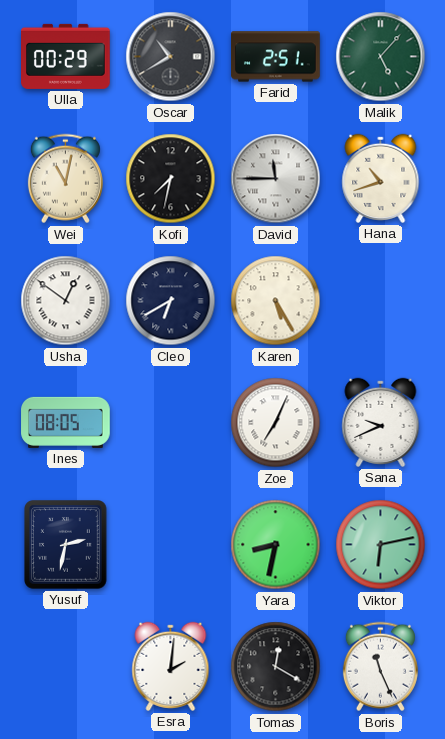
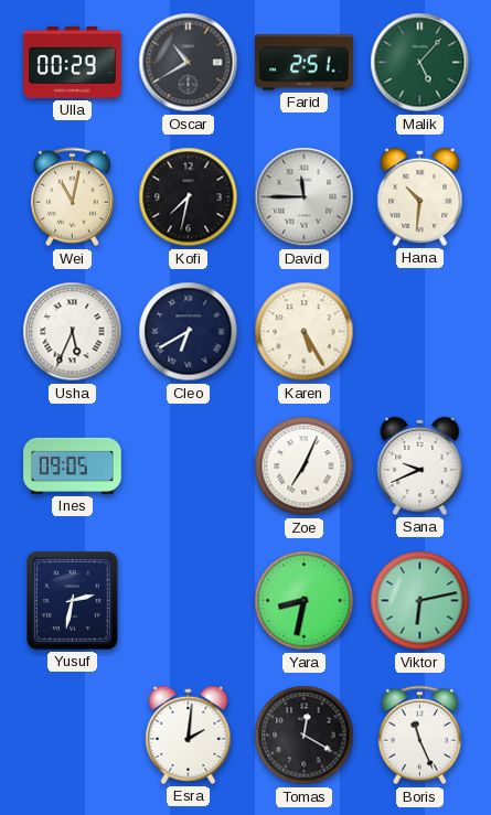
Hana: 10:42 -> 10:31
Usha: 12:51 -> 5:34
Ines: 08:05 -> 09:05
